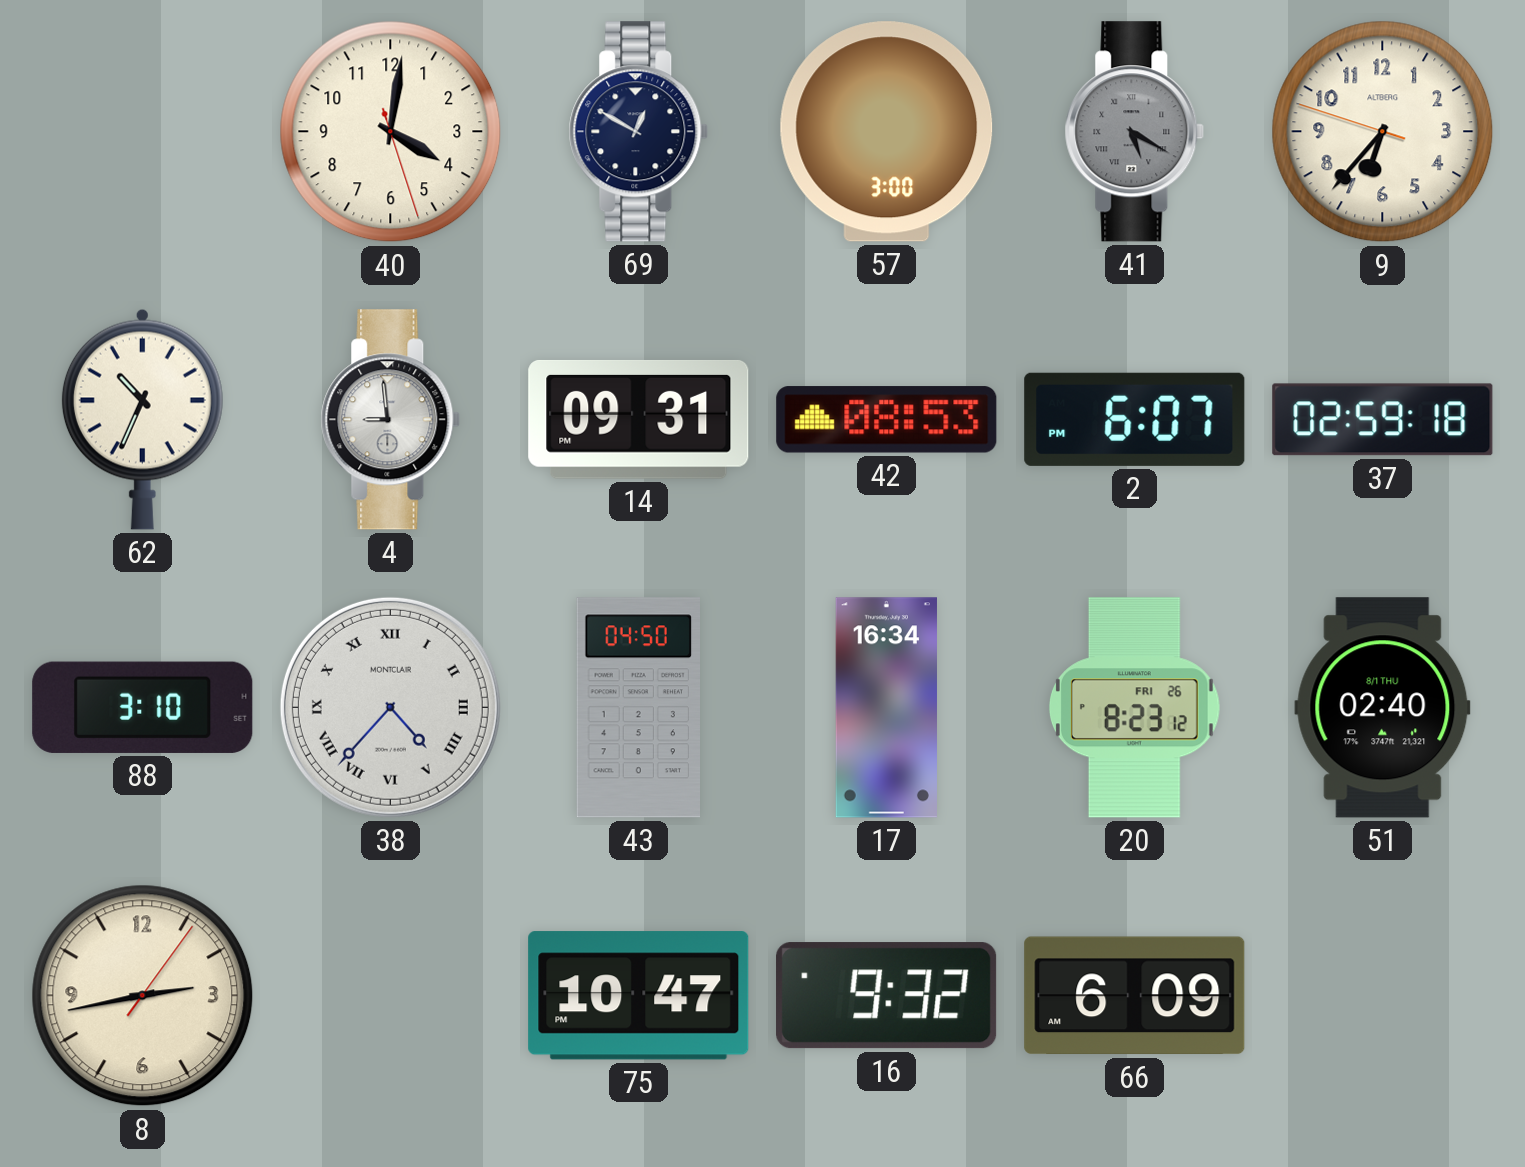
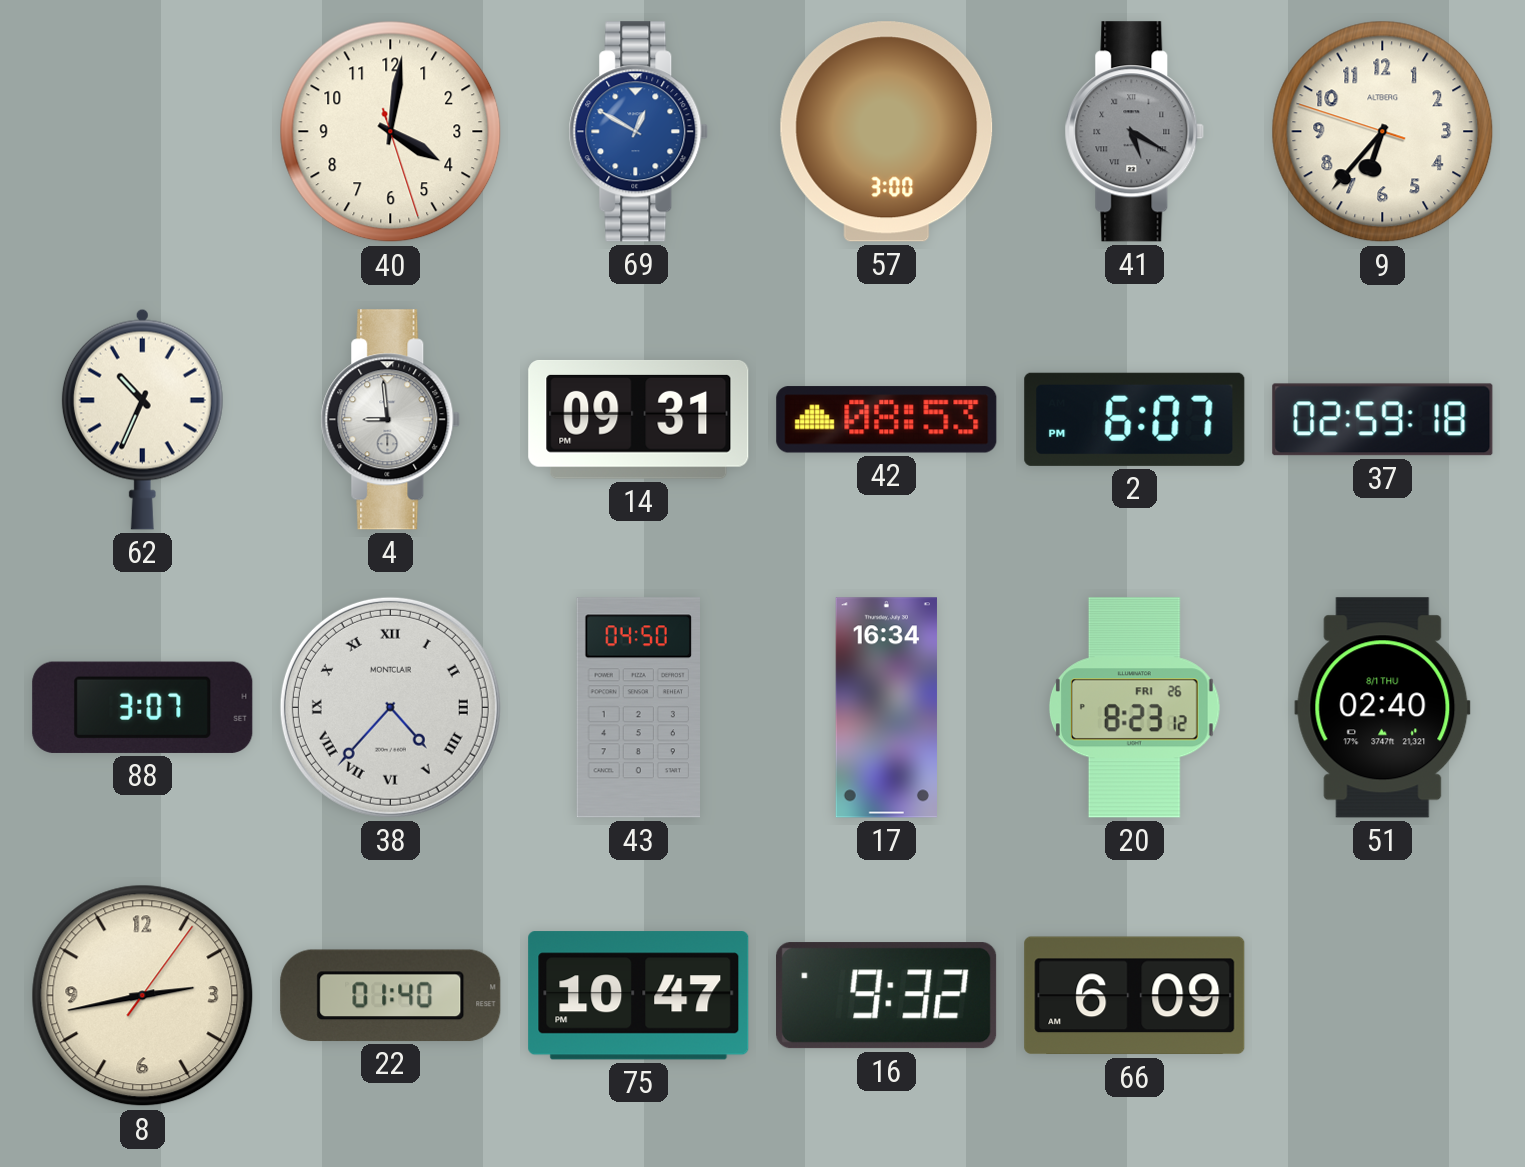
69 dial: navy -> blue
88: 3:10 -> 3:07
22: none -> 01:40
